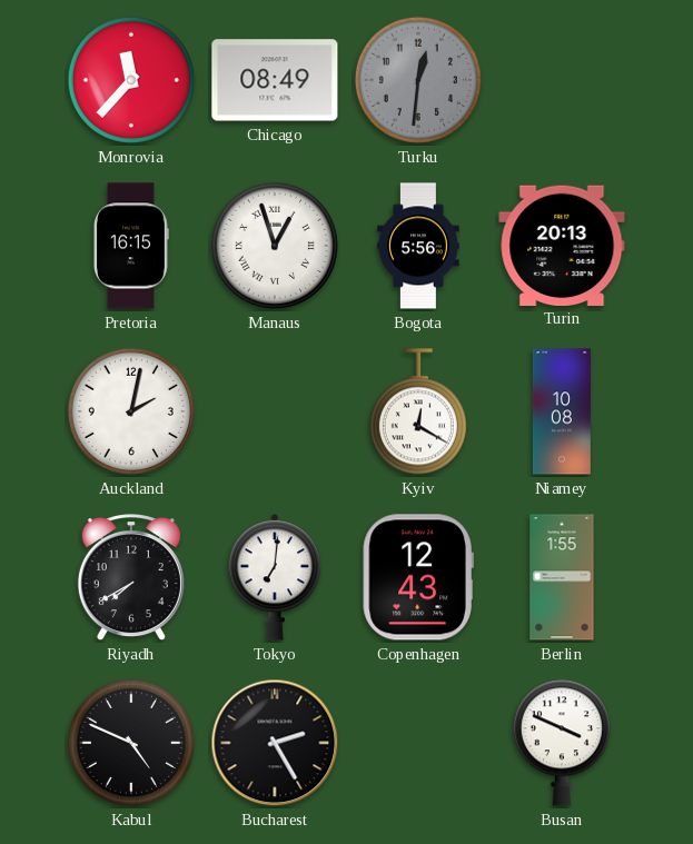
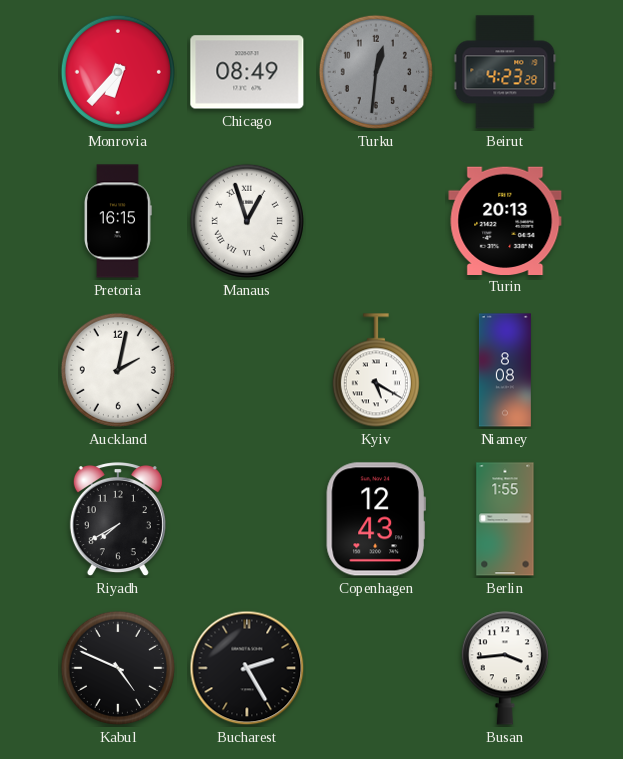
Monrovia: 11:37 -> 6:37
Beirut: none -> 4:23
Bogota: 5:56 -> none
Kyiv: 12:20 -> 5:20
Niamey: 10:08 -> 8:08
Tokyo: 7:01 -> none
Busan: 3:49 -> 3:44
